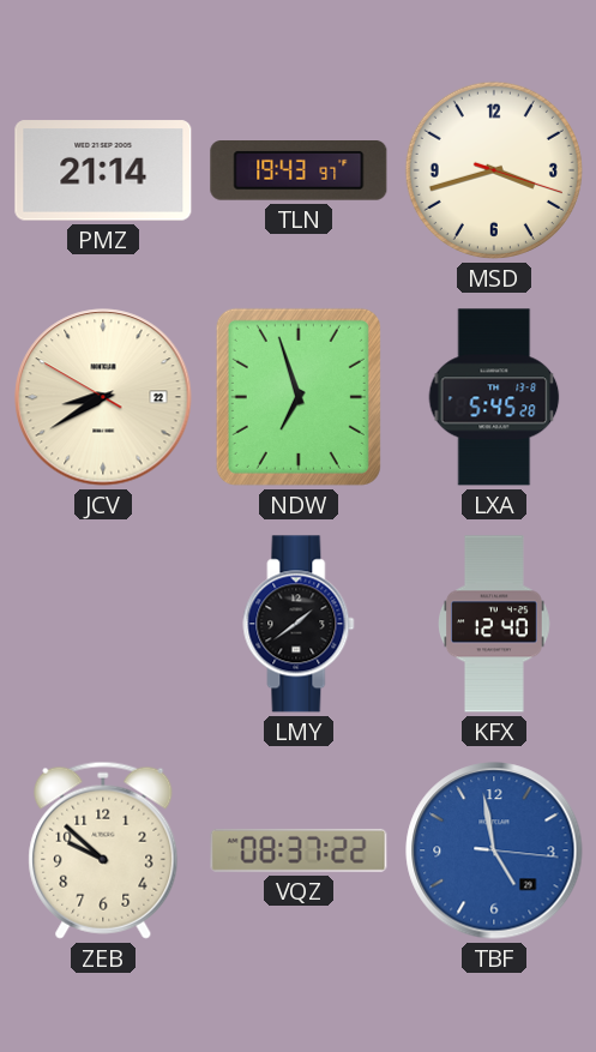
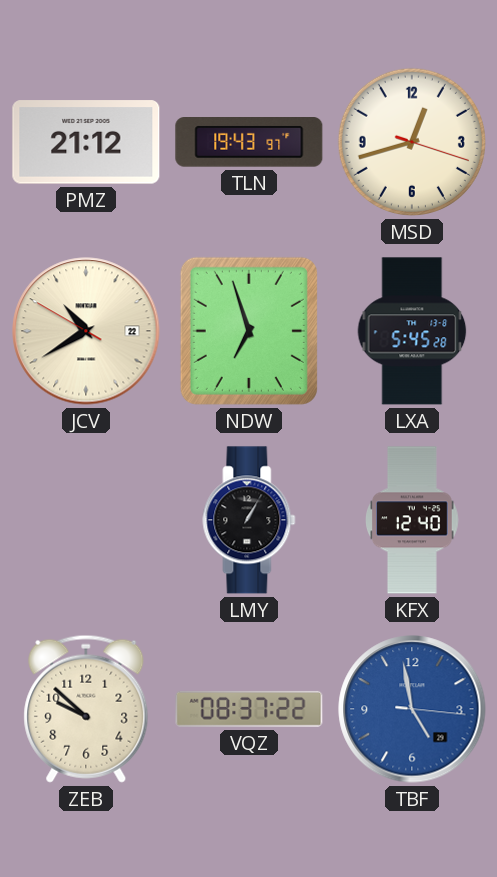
PMZ: 21:14 -> 21:12
MSD: 3:42 -> 12:42
JCV: 8:39 -> 10:39
LMY: 1:39 -> 1:05
